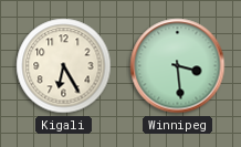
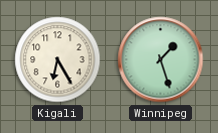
Winnipeg: 3:29 -> 1:27
